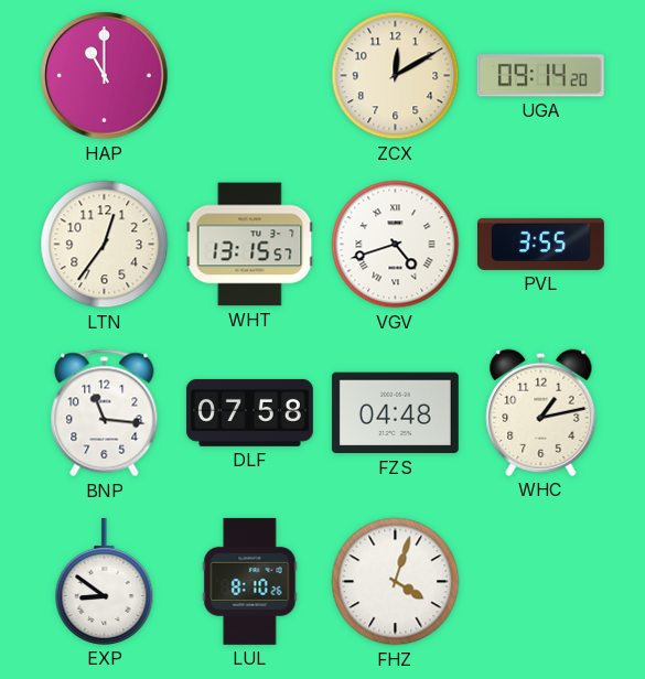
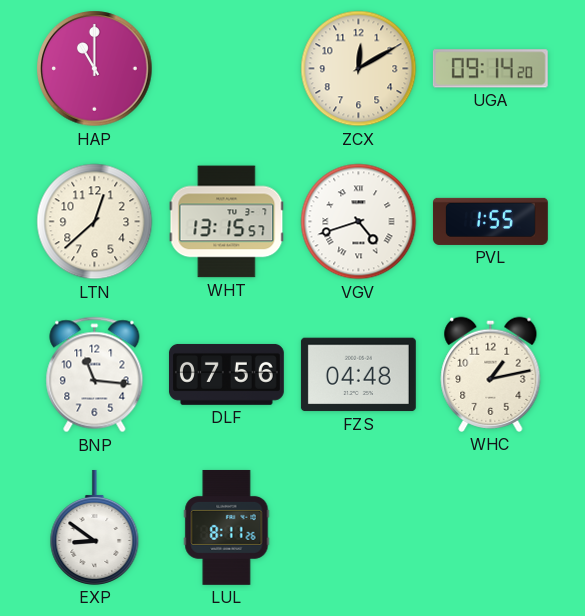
LTN: 12:36 -> 12:38
PVL: 3:55 -> 1:55
DLF: 07:58 -> 07:56
LUL: 8:10 -> 8:11
FHZ: 4:03 -> none
